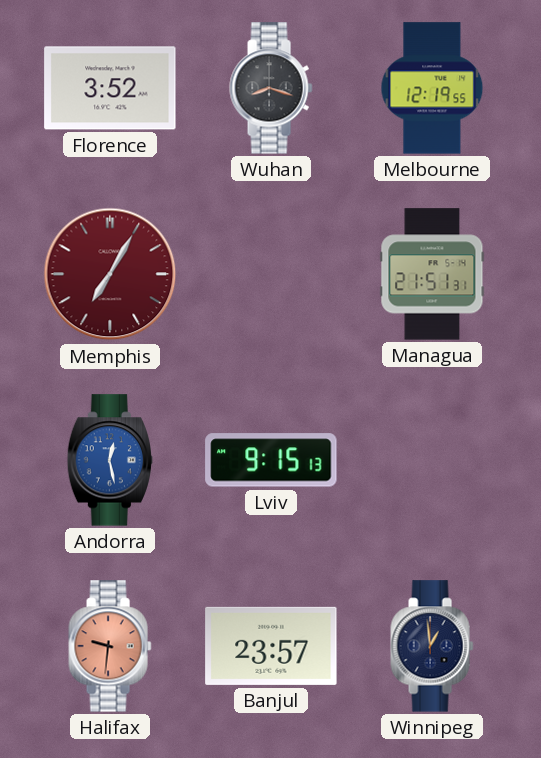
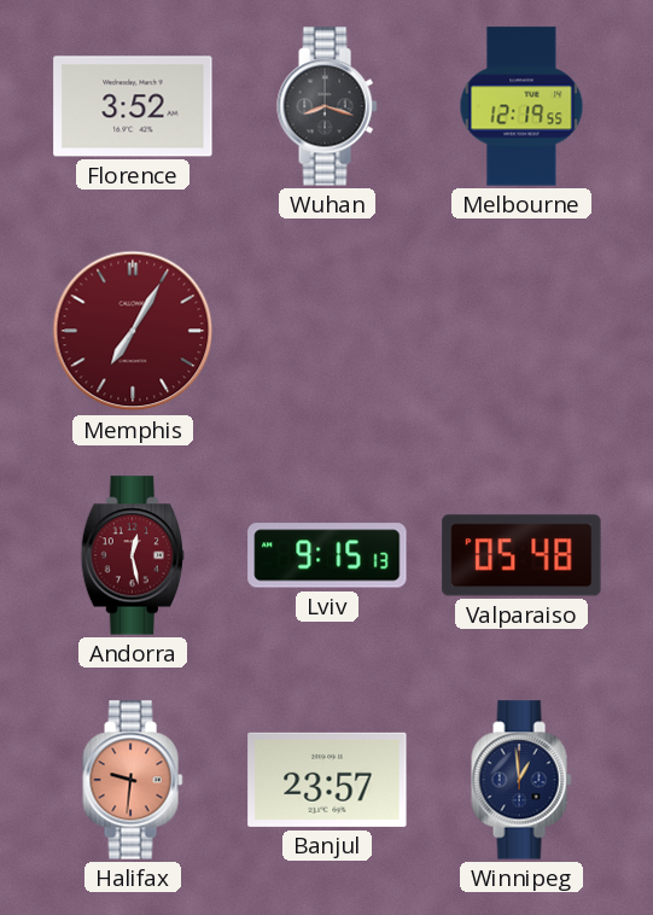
Managua: 21:51 -> none
Andorra dial: blue -> burgundy
Valparaiso: none -> 05:48
